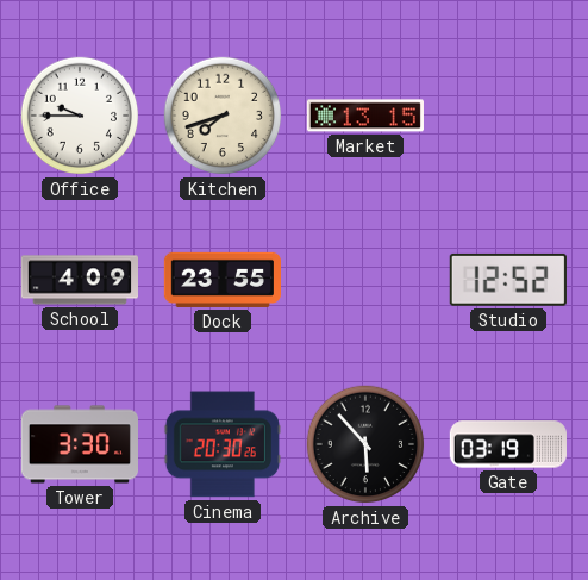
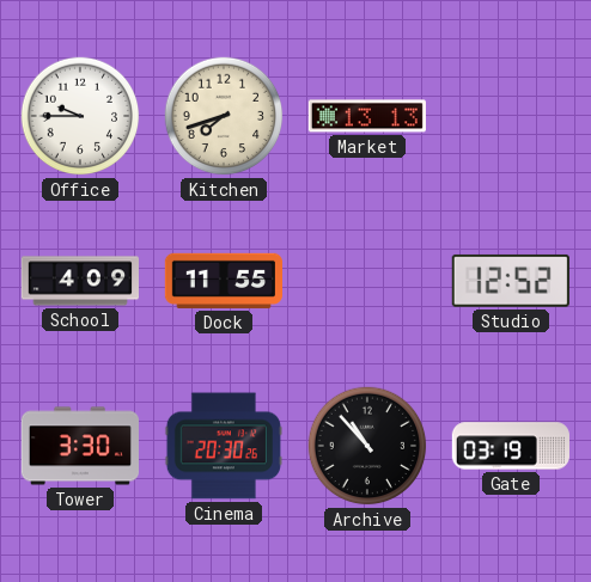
Market: 13:15 -> 13:13
Dock: 23:55 -> 11:55
Archive: 5:53 -> 10:53
